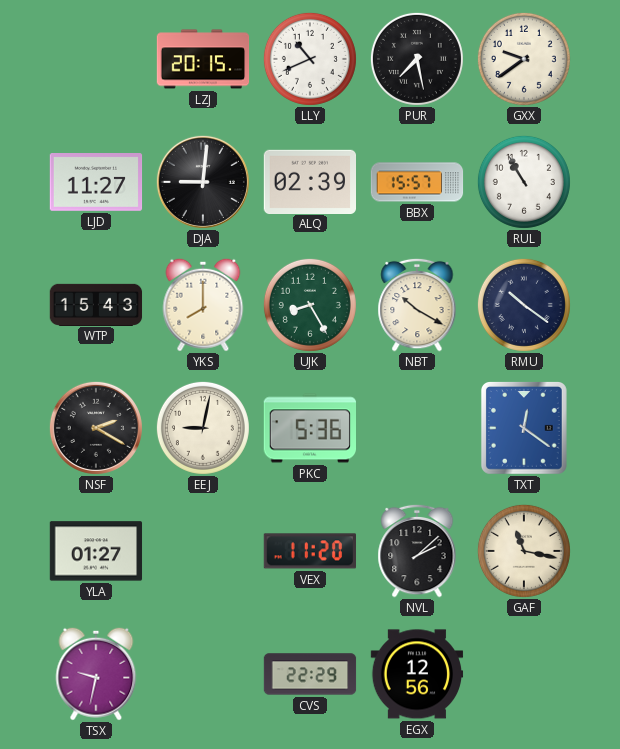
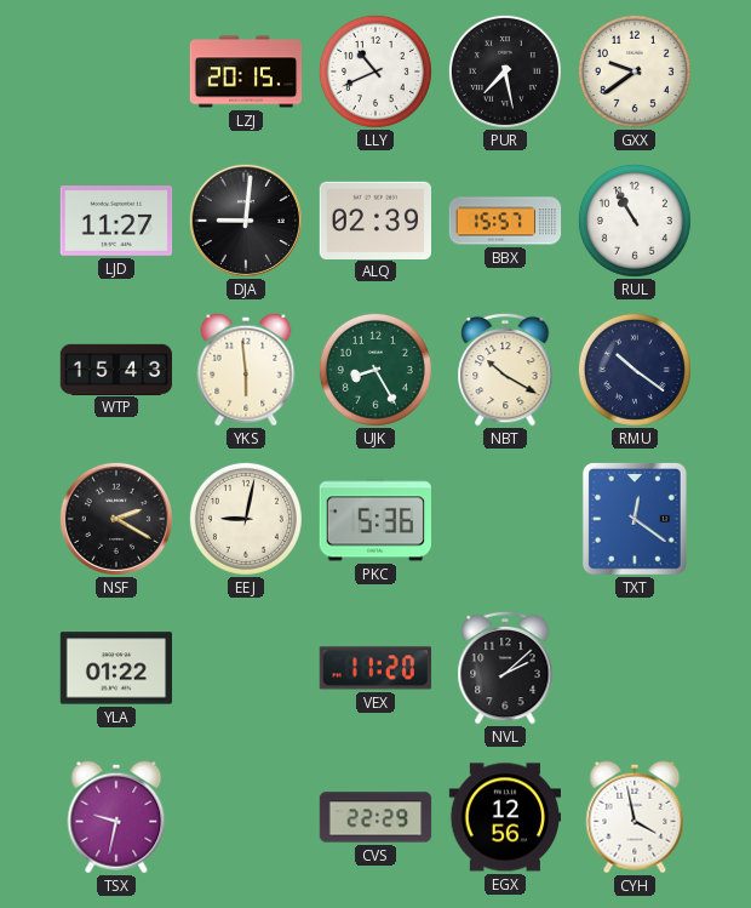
YKS: 8:00 -> 5:59
YLA: 01:27 -> 01:22
GAF: 11:17 -> none
CYH: none -> 3:58
